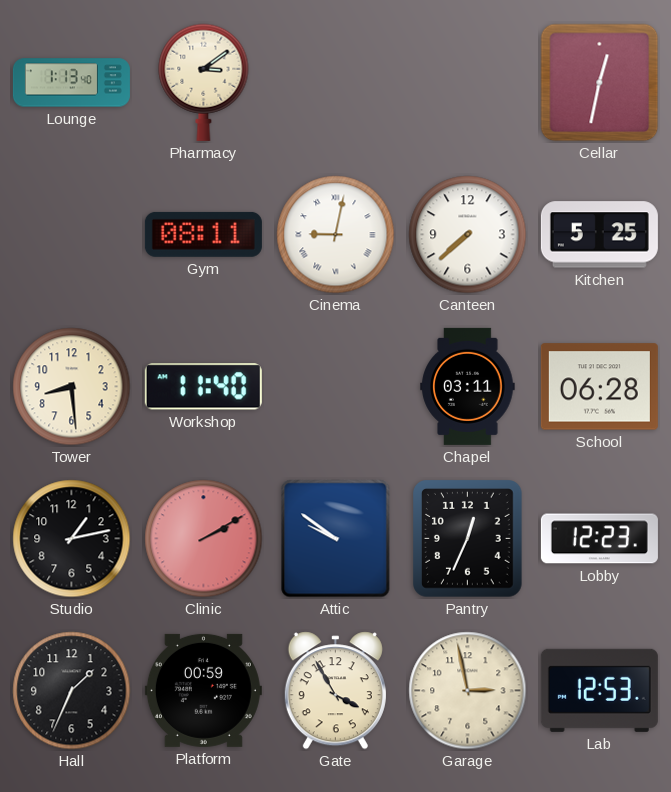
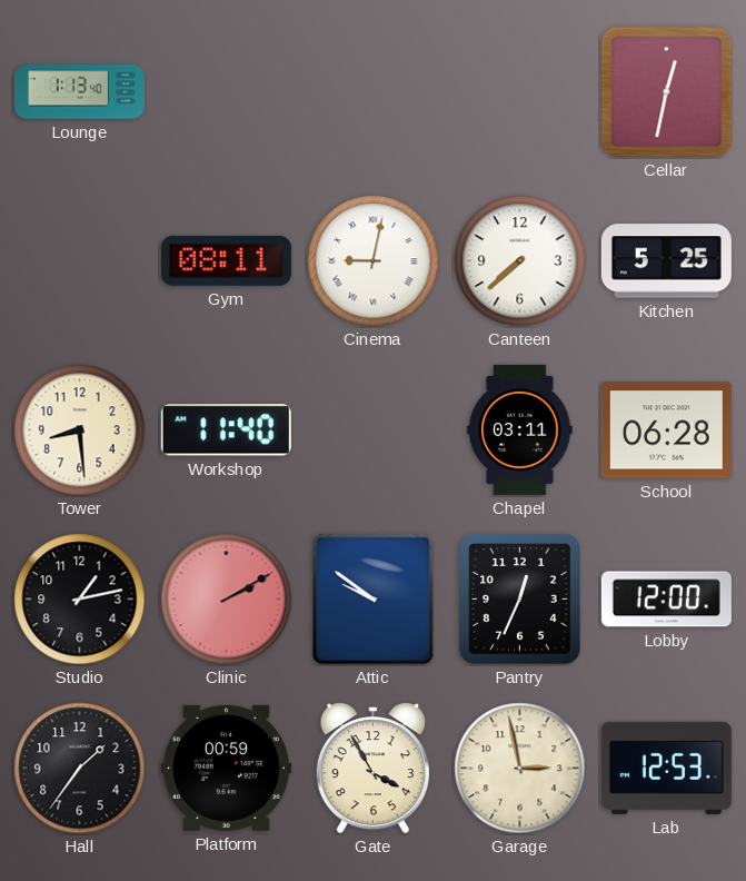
Pharmacy: 3:09 -> none
Lobby: 12:23 -> 12:00
Hall: 1:34 -> 1:36
